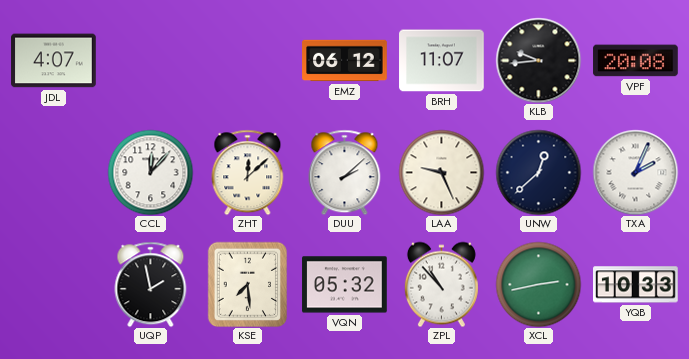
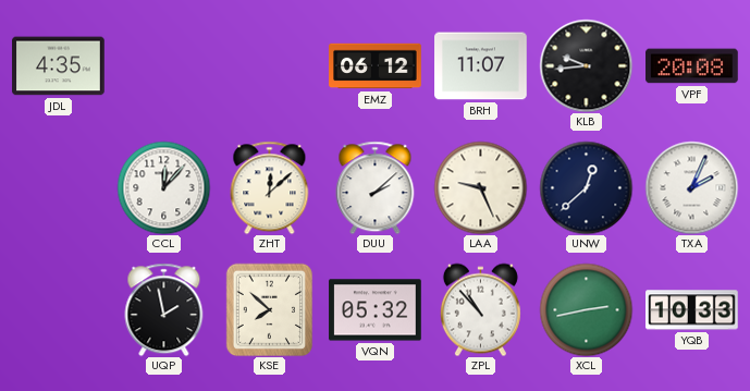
JDL: 4:07 -> 4:35
KSE: 7:29 -> 7:52
